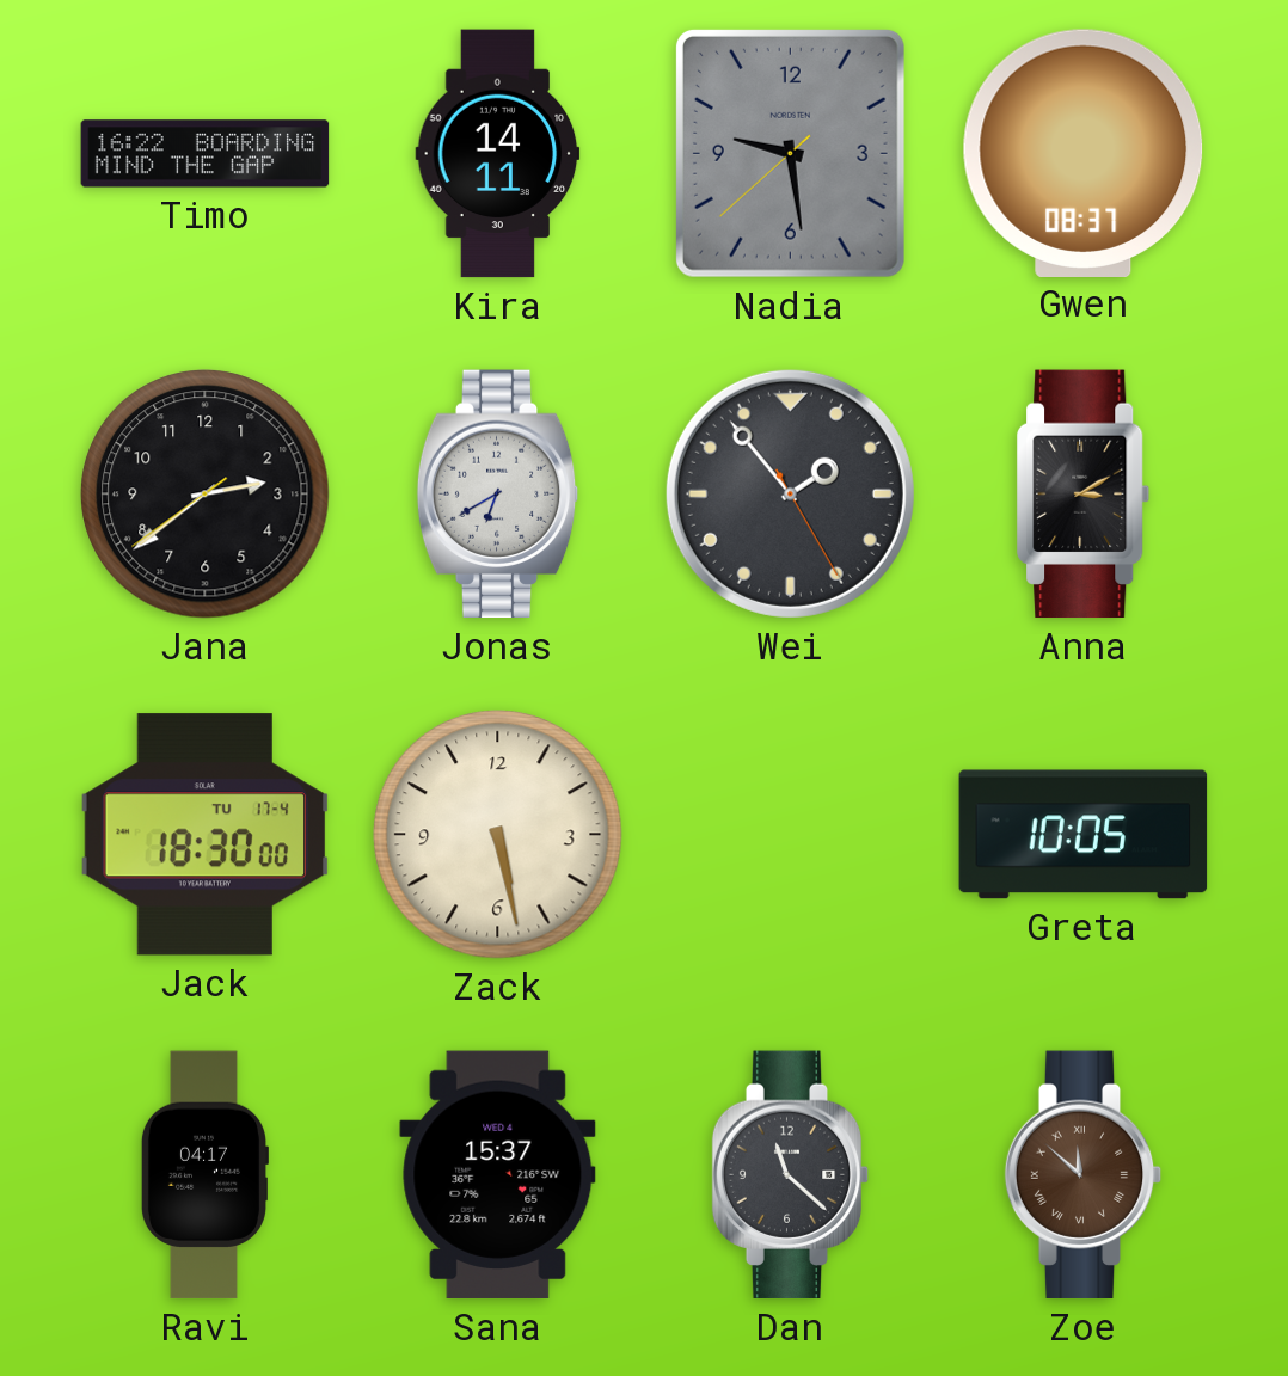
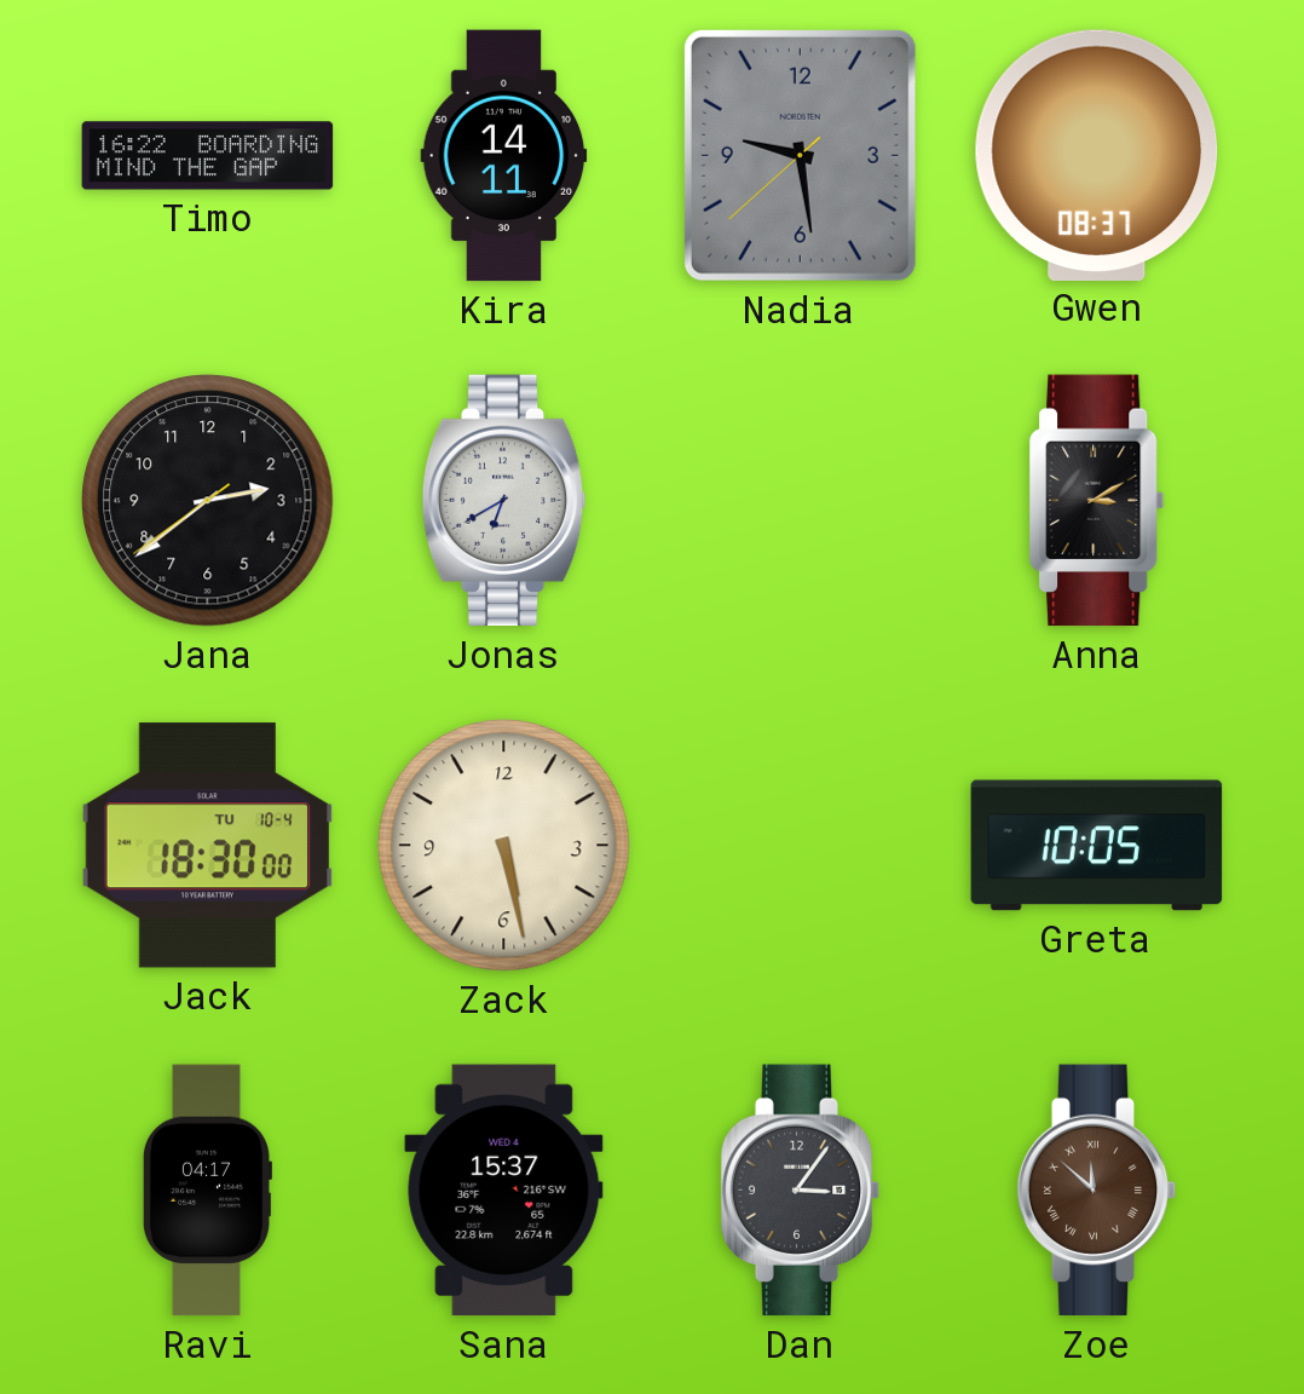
Wei: 1:53 -> none
Jack date: TU 17-4 -> TU 10-4
Dan: 11:22 -> 3:06
